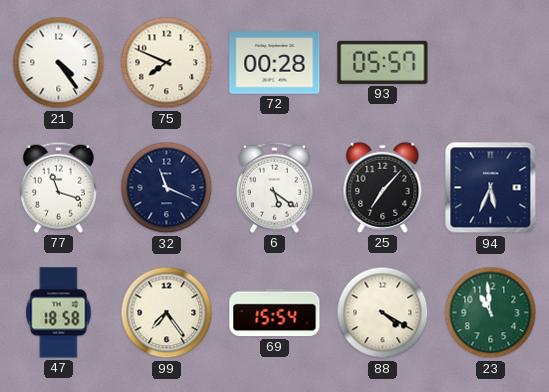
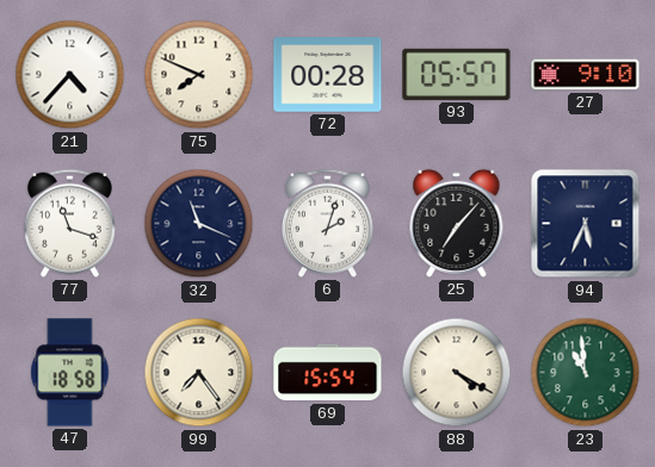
21: 4:24 -> 4:37
27: none -> 9:10
6: 5:21 -> 2:03
